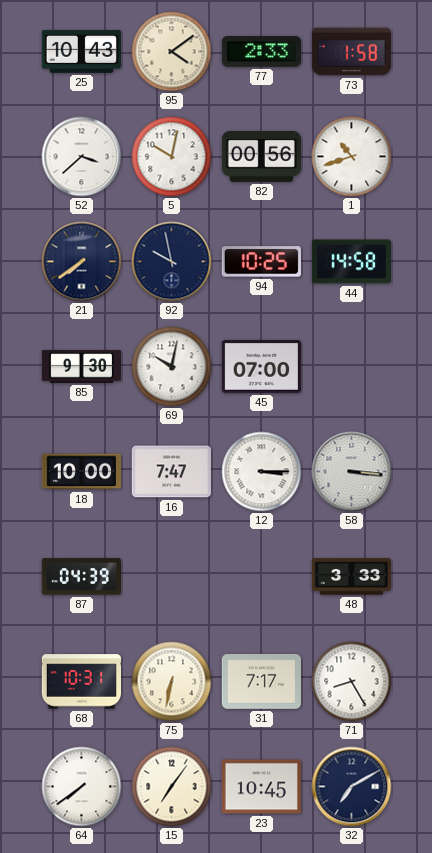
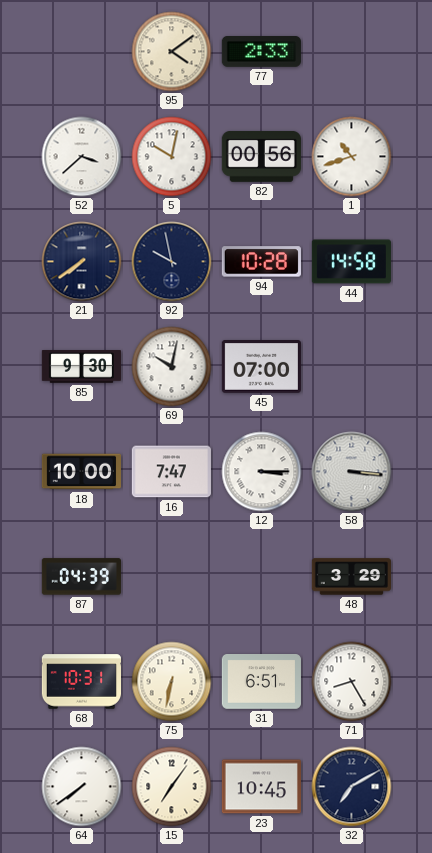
25: 10:43 -> none
73: 1:58 -> none
94: 10:25 -> 10:28
48: 3:33 -> 3:29
31: 7:17 -> 6:51
